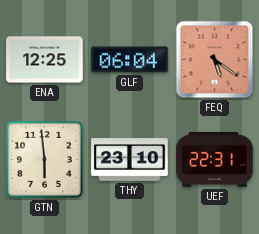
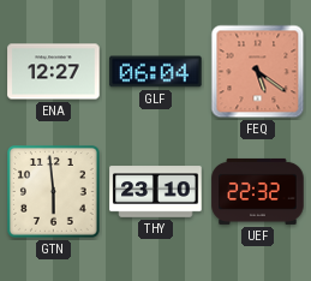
ENA: 12:25 -> 12:27
UEF: 22:31 -> 22:32
